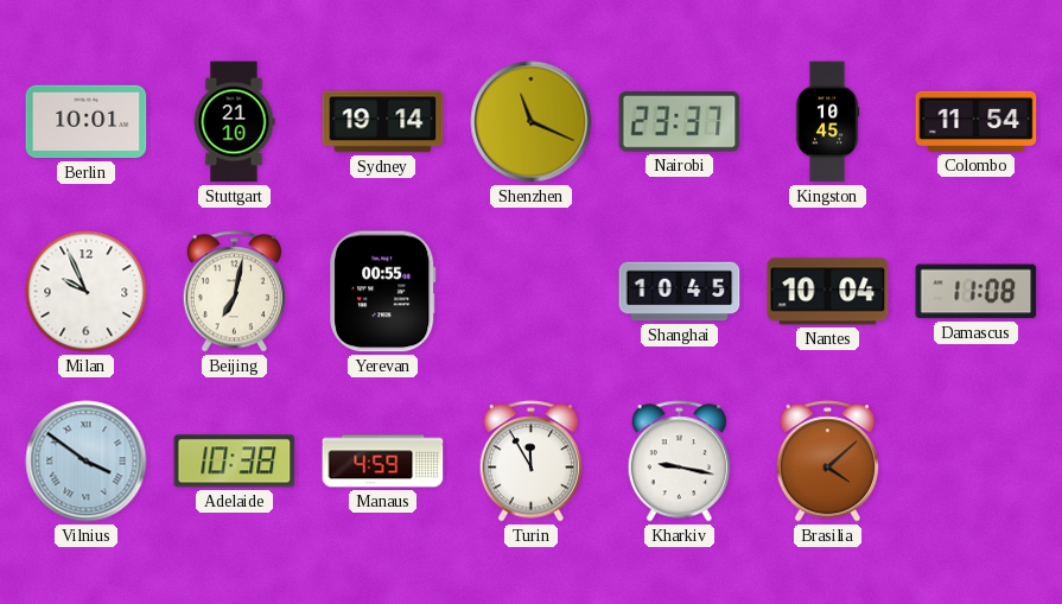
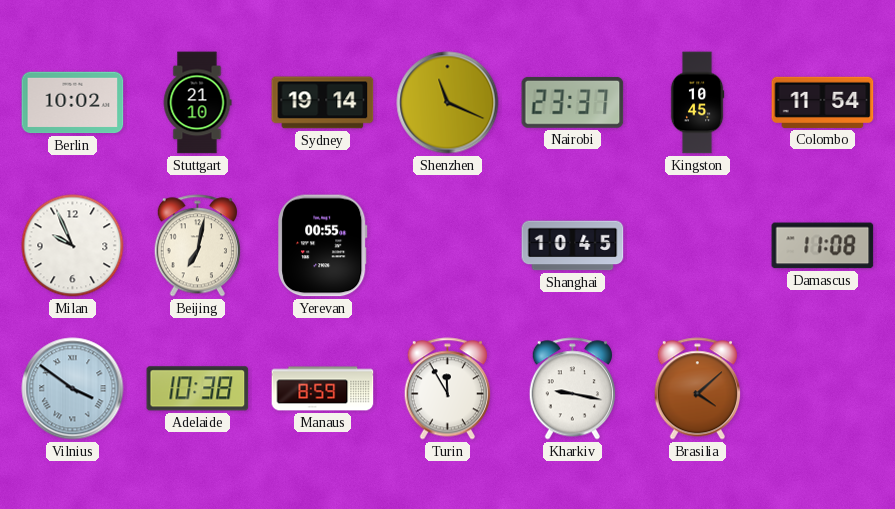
Berlin: 10:01 -> 10:02
Nantes: 10:04 -> none
Manaus: 4:59 -> 8:59
